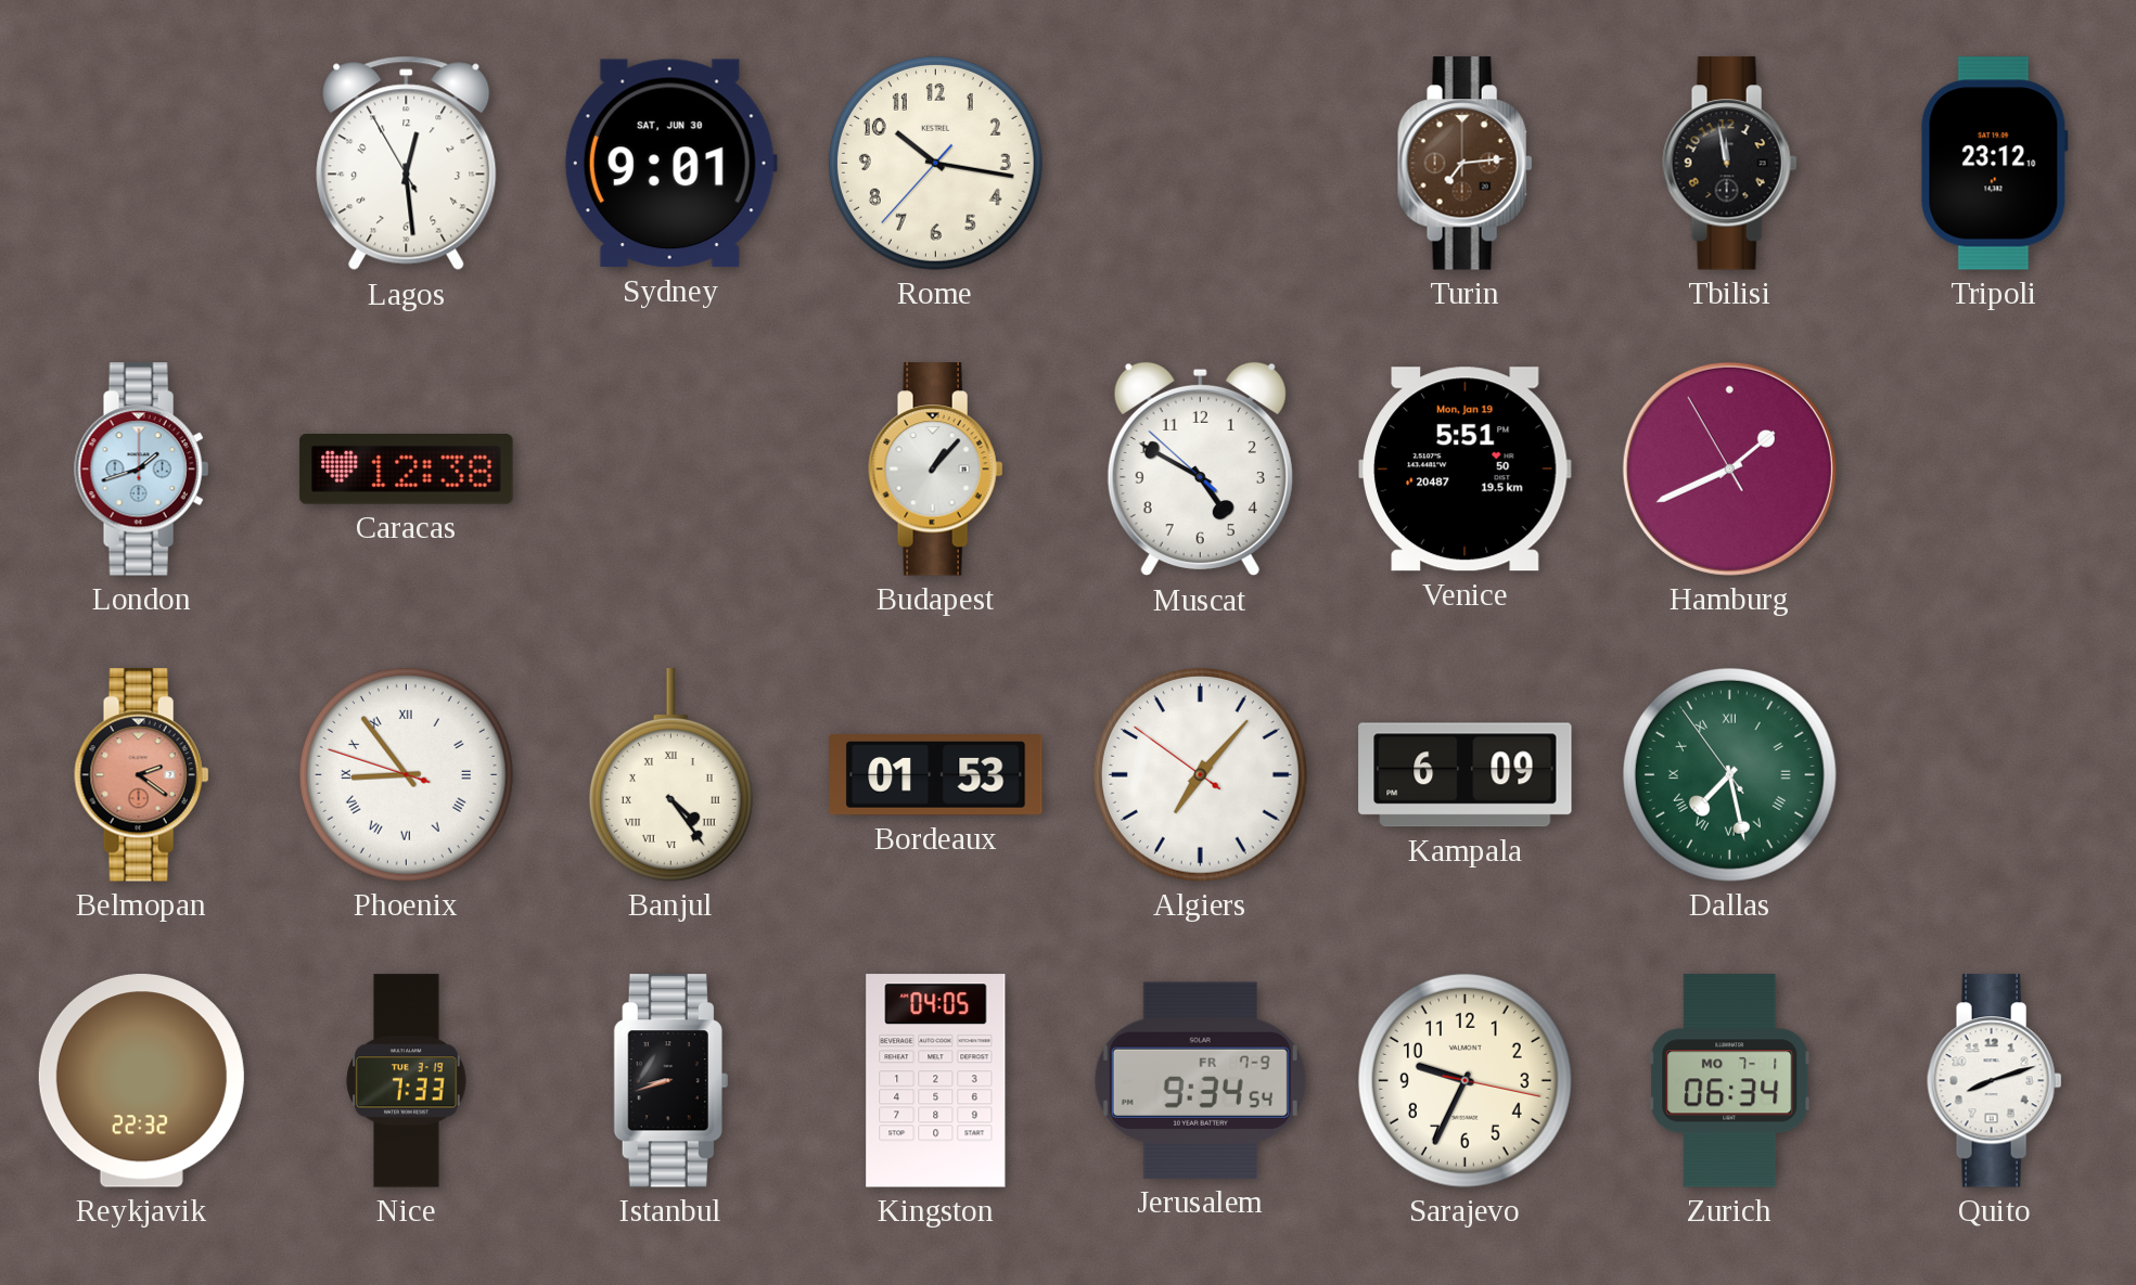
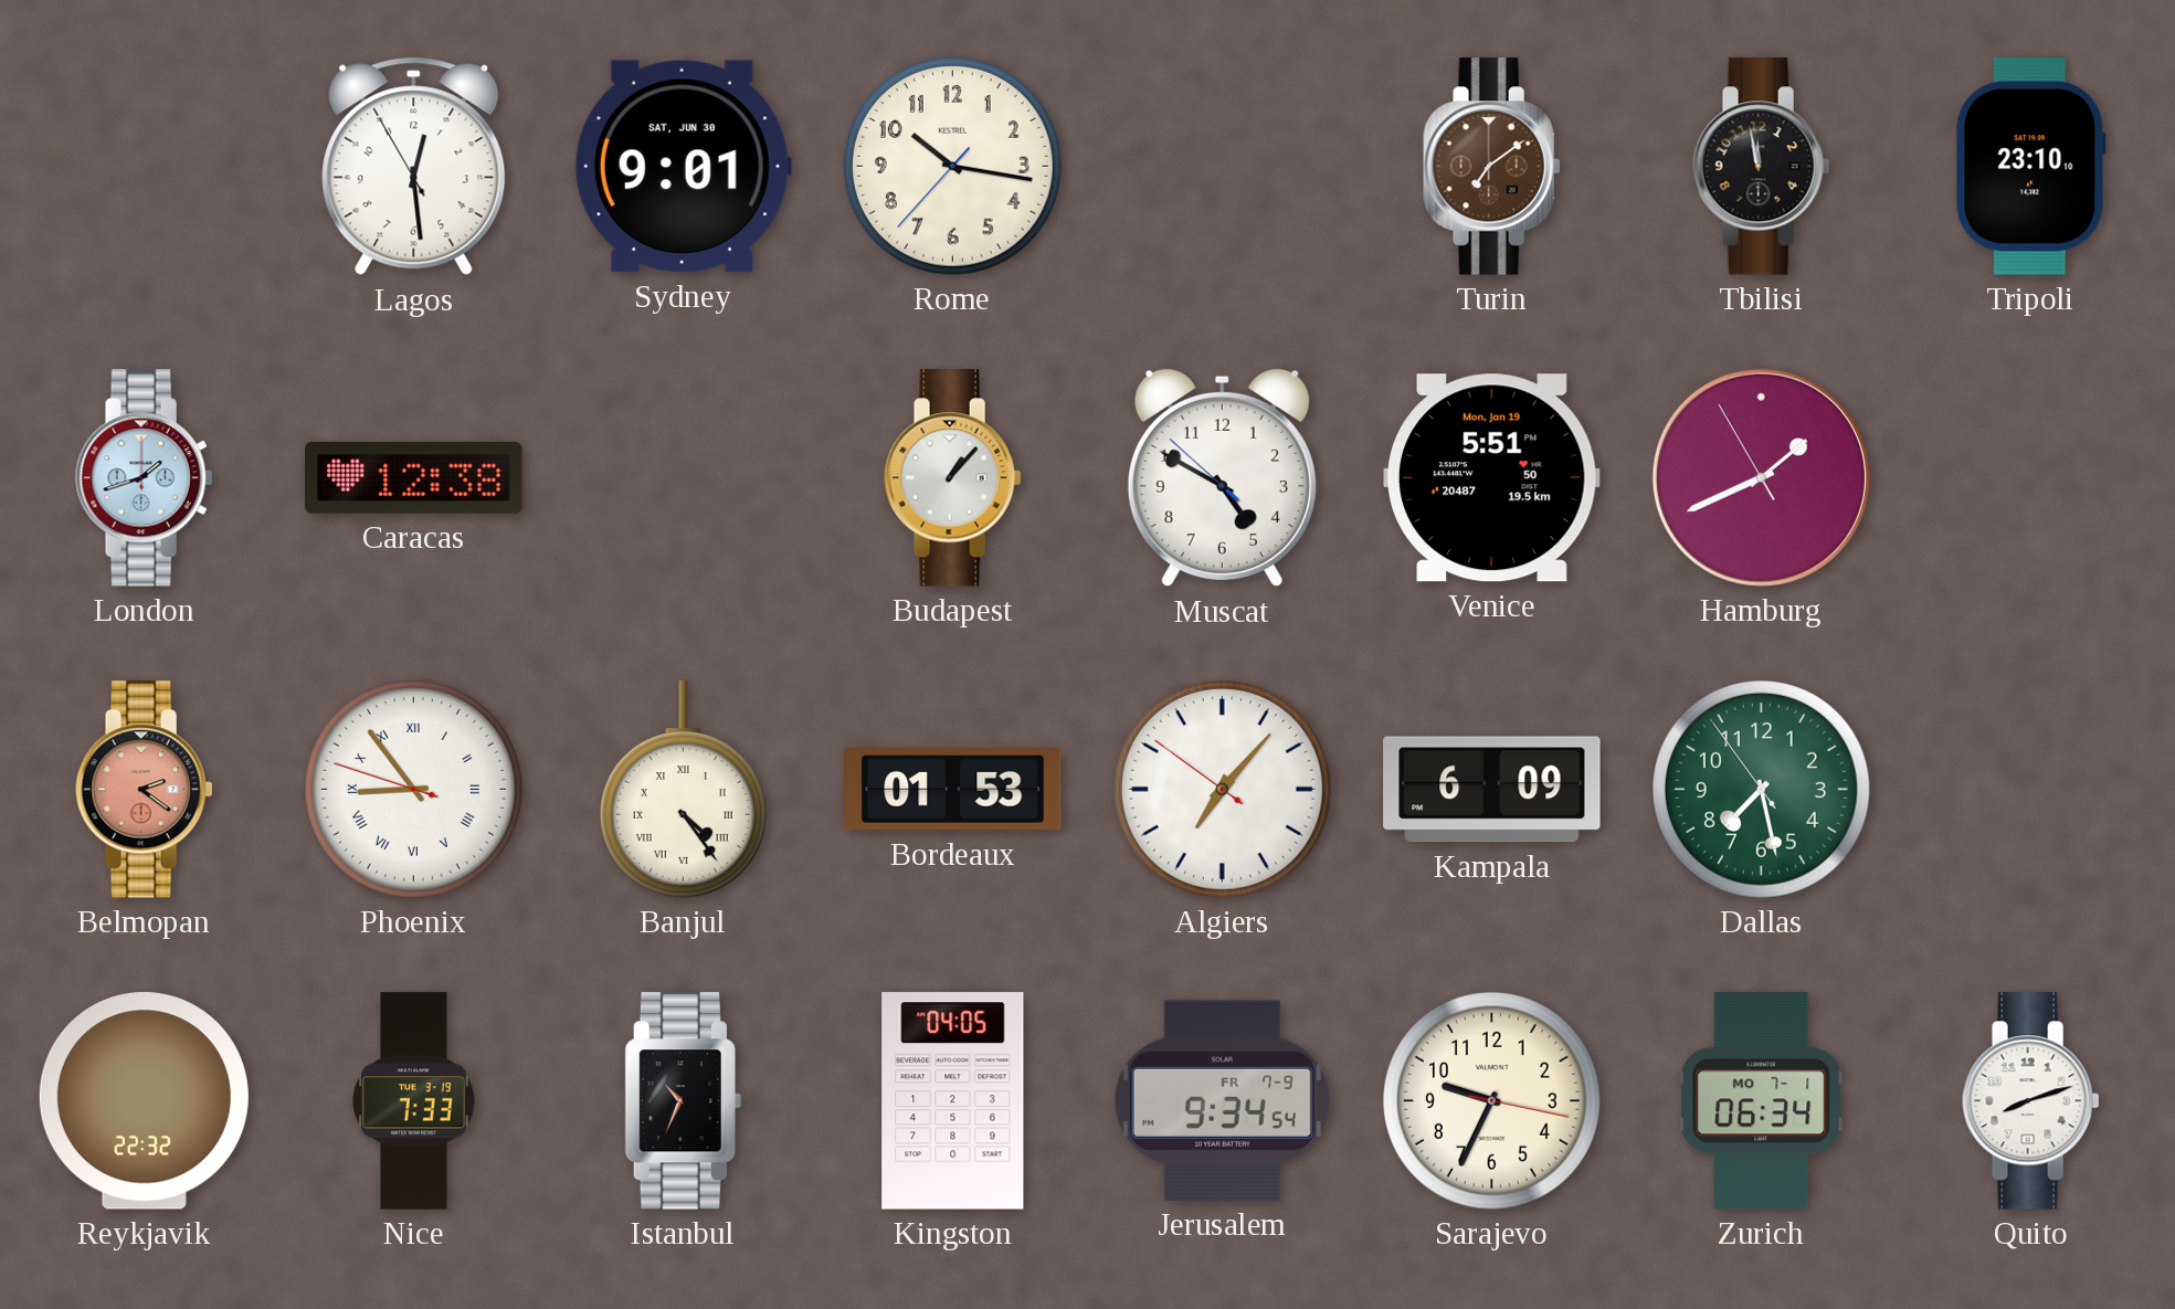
Turin: 7:14 -> 7:09
Tripoli: 23:12 -> 23:10
Dallas numerals: Roman -> Arabic
Istanbul: 8:42 -> 10:34
